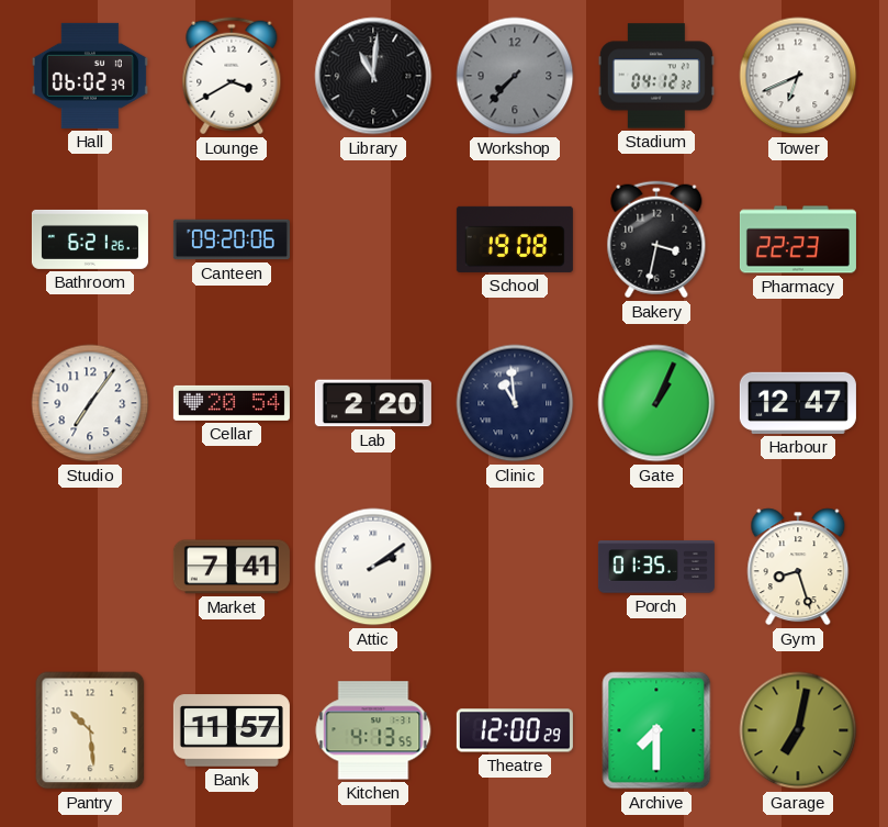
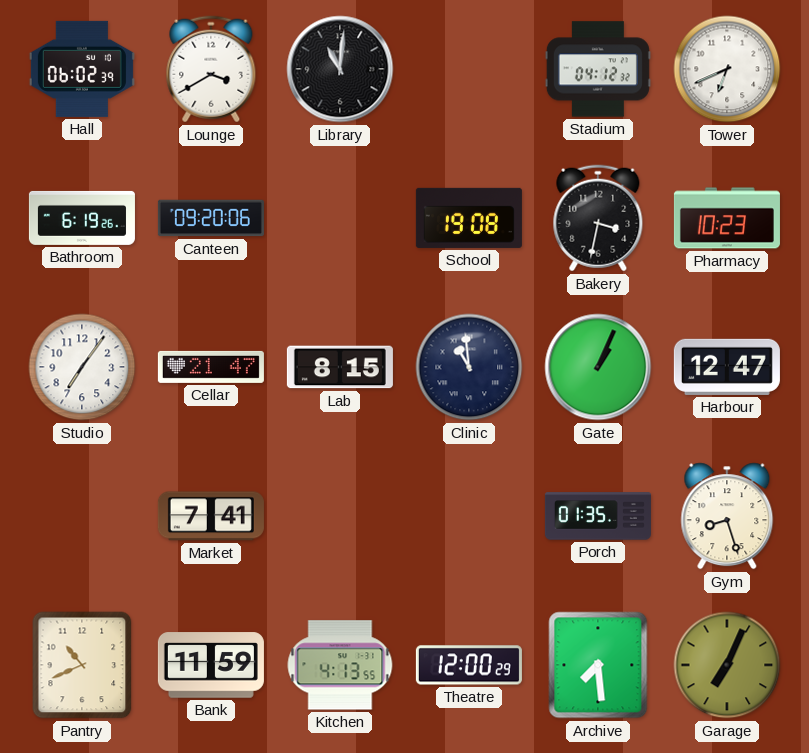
Workshop: 7:37 -> none
Bathroom: 6:21 -> 6:19
Pharmacy: 22:23 -> 10:23
Cellar: 20:54 -> 21:47
Lab: 2:20 -> 8:15
Attic: 2:09 -> none
Pantry: 10:29 -> 10:41
Bank: 11:57 -> 11:59
Archive: 7:30 -> 7:29
Garage: 7:02 -> 7:04
